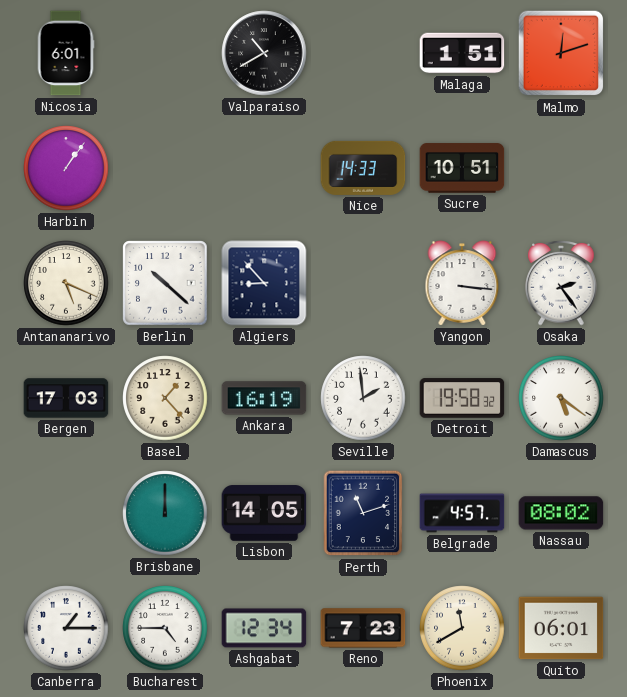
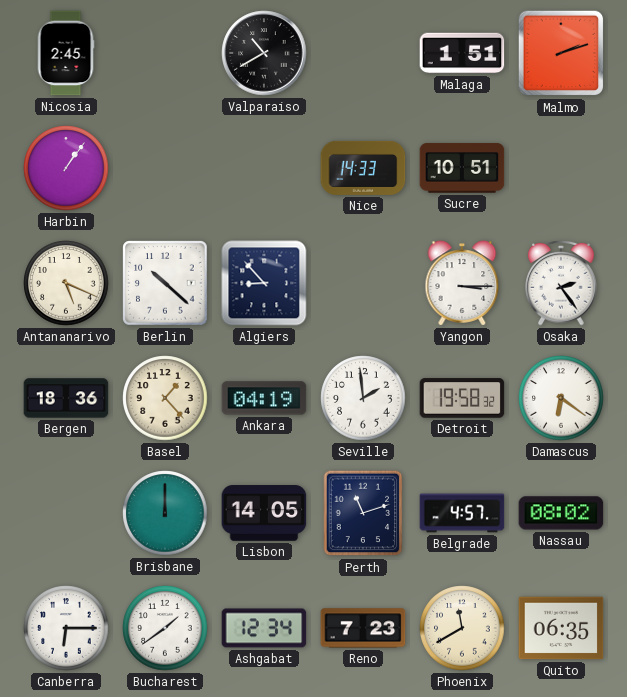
Nicosia: 6:01 -> 2:45
Malmo: 12:12 -> 2:12
Yangon: 3:16 -> 3:15
Bergen: 17:03 -> 18:36
Ankara: 16:19 -> 04:19
Damascus: 5:21 -> 6:21
Canberra: 1:15 -> 6:15
Bucharest: 4:45 -> 1:39
Quito: 06:01 -> 06:35
